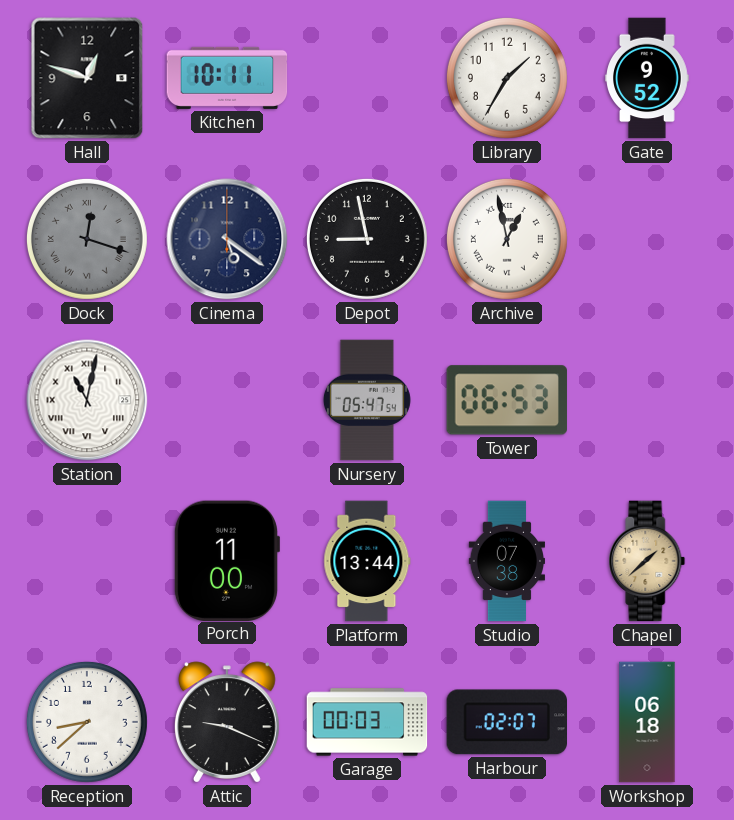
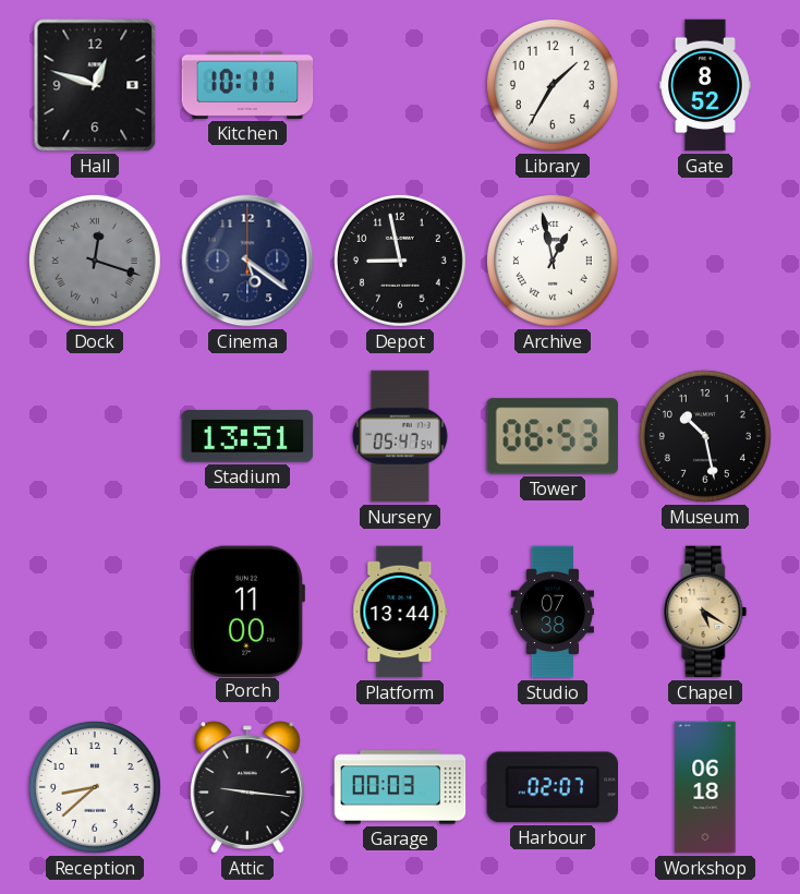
Gate: 9:52 -> 8:52
Station: 11:02 -> none
Stadium: none -> 13:51
Museum: none -> 10:28
Chapel: 1:38 -> 5:20
Attic: 9:19 -> 9:16
